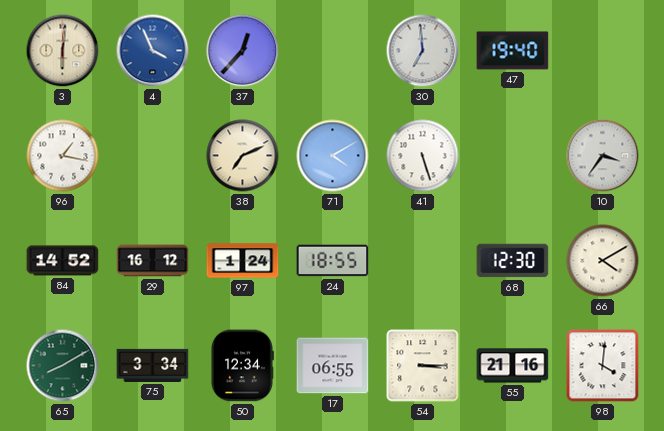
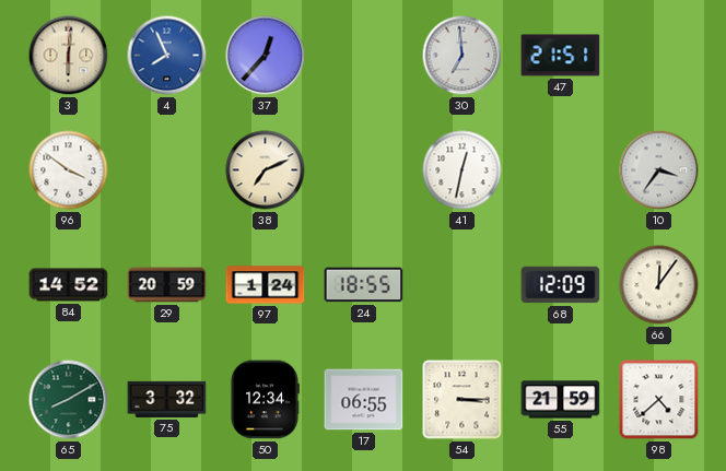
4: 3:56 -> 7:56
47: 19:40 -> 21:51
96: 1:17 -> 3:51
71: 4:10 -> none
41: 5:27 -> 12:32
29: 16:12 -> 20:59
68: 12:30 -> 12:09
66: 4:10 -> 12:06
75: 3:34 -> 3:32
55: 21:16 -> 21:59
98: 4:01 -> 4:38
